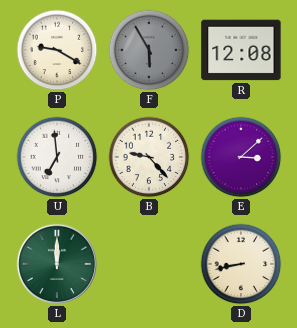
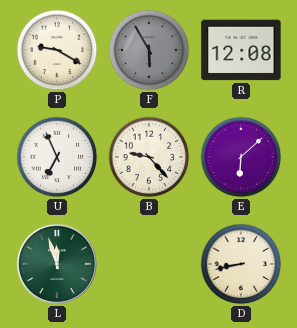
U: 6:59 -> 6:56
E: 3:08 -> 6:08
L: 12:00 -> 11:57
